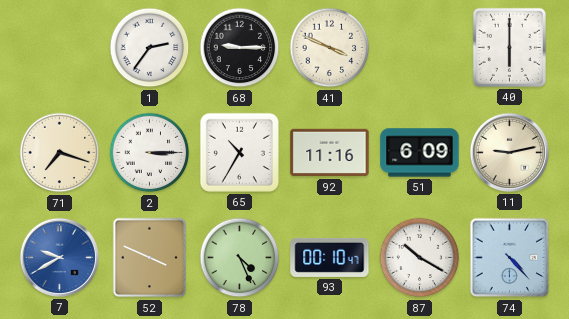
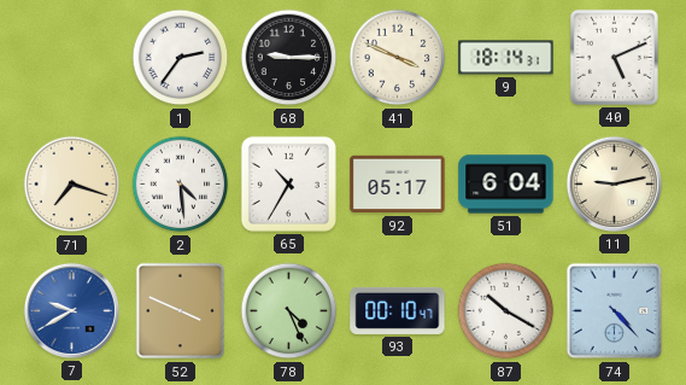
9: none -> 18:14
40: 6:00 -> 5:11
2: 3:15 -> 4:29
92: 11:16 -> 05:17
51: 6:09 -> 6:04
